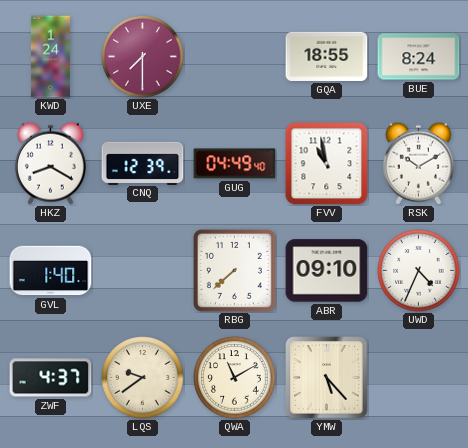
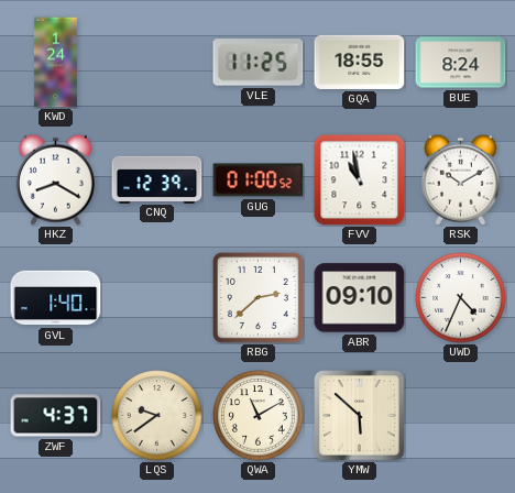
UXE: 7:30 -> none
VLE: none -> 11:25
GUG: 04:49 -> 01:00
RBG: 7:38 -> 2:38
YMW: 5:23 -> 5:52
